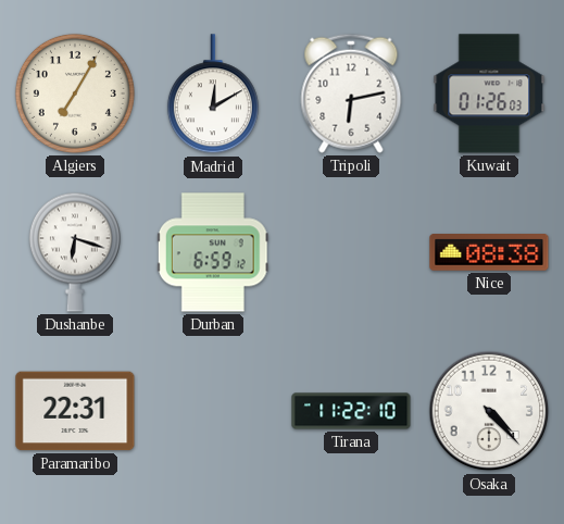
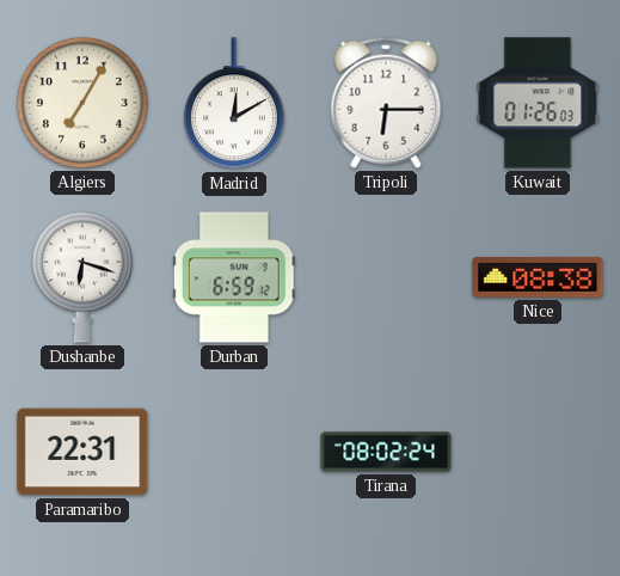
Tripoli: 6:13 -> 6:15
Tirana: 11:22 -> 08:02
Osaka: 4:23 -> none
